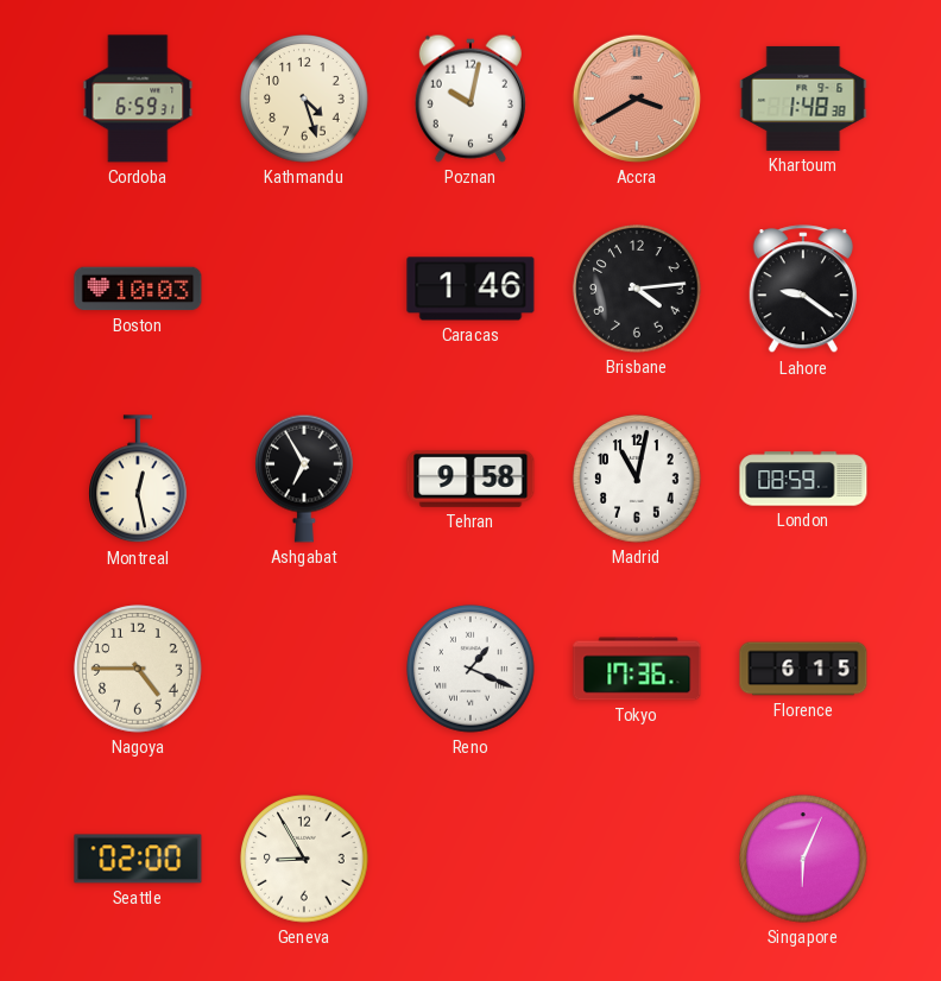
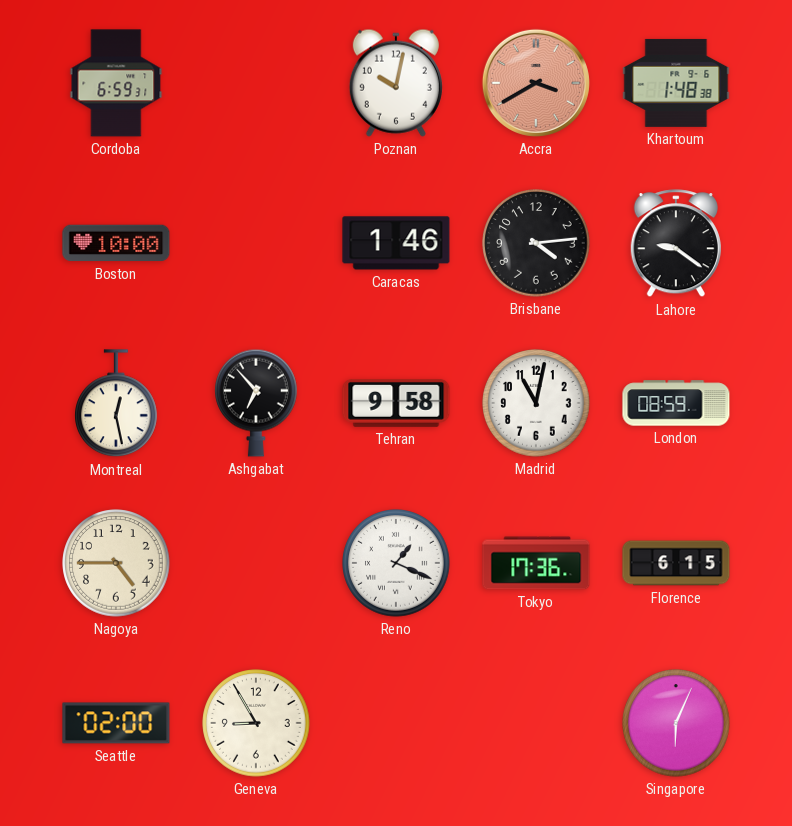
Kathmandu: 4:27 -> none
Boston: 10:03 -> 10:00
Ashgabat: 6:55 -> 6:53
